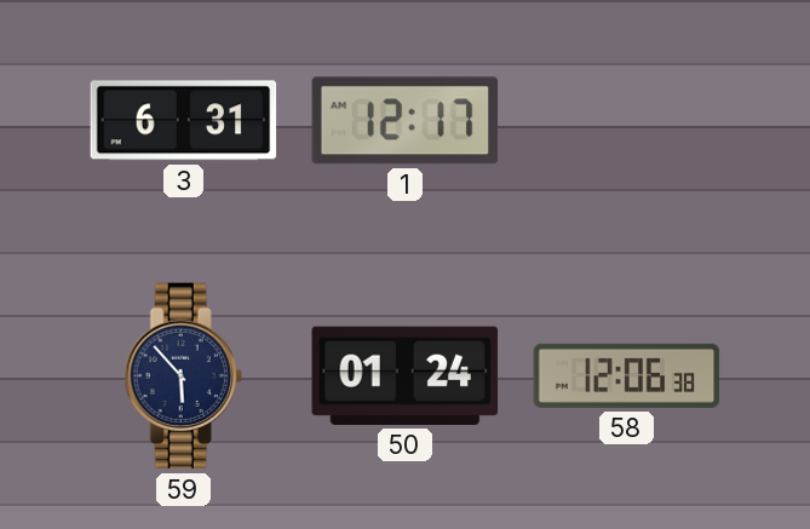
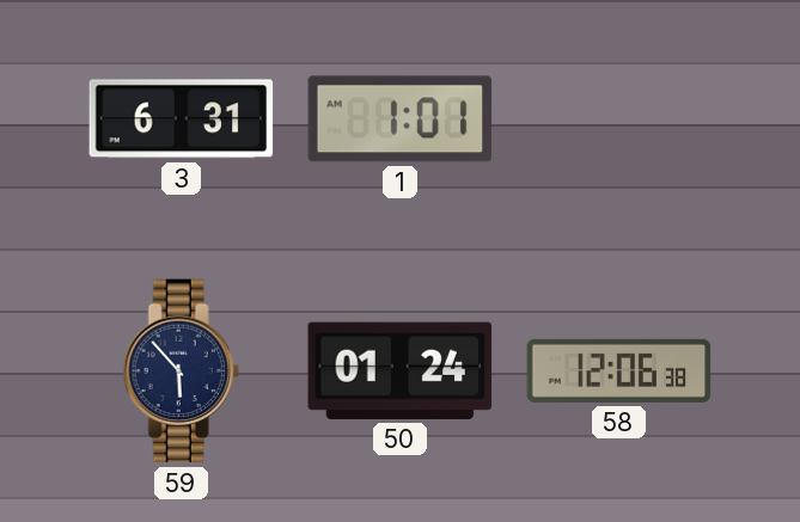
1: 12:17 -> 1:01
